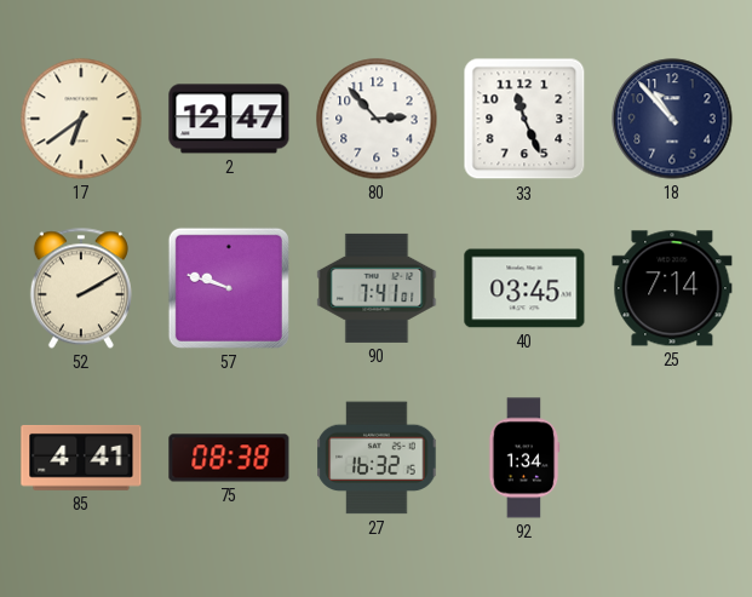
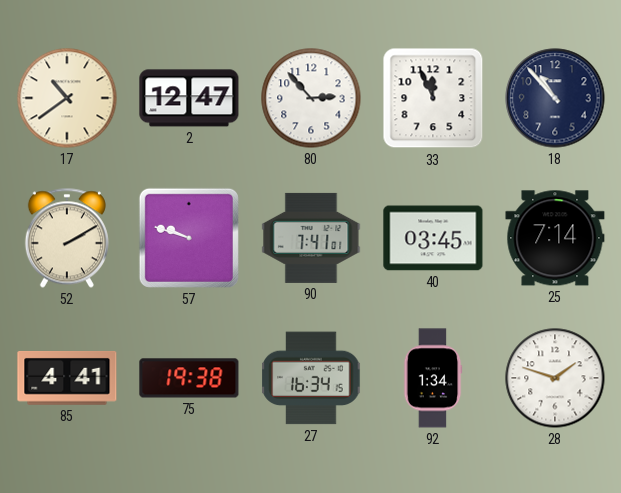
17: 6:39 -> 10:39
33: 11:26 -> 11:56
75: 08:38 -> 19:38
27: 16:32 -> 16:34
28: none -> 1:48
